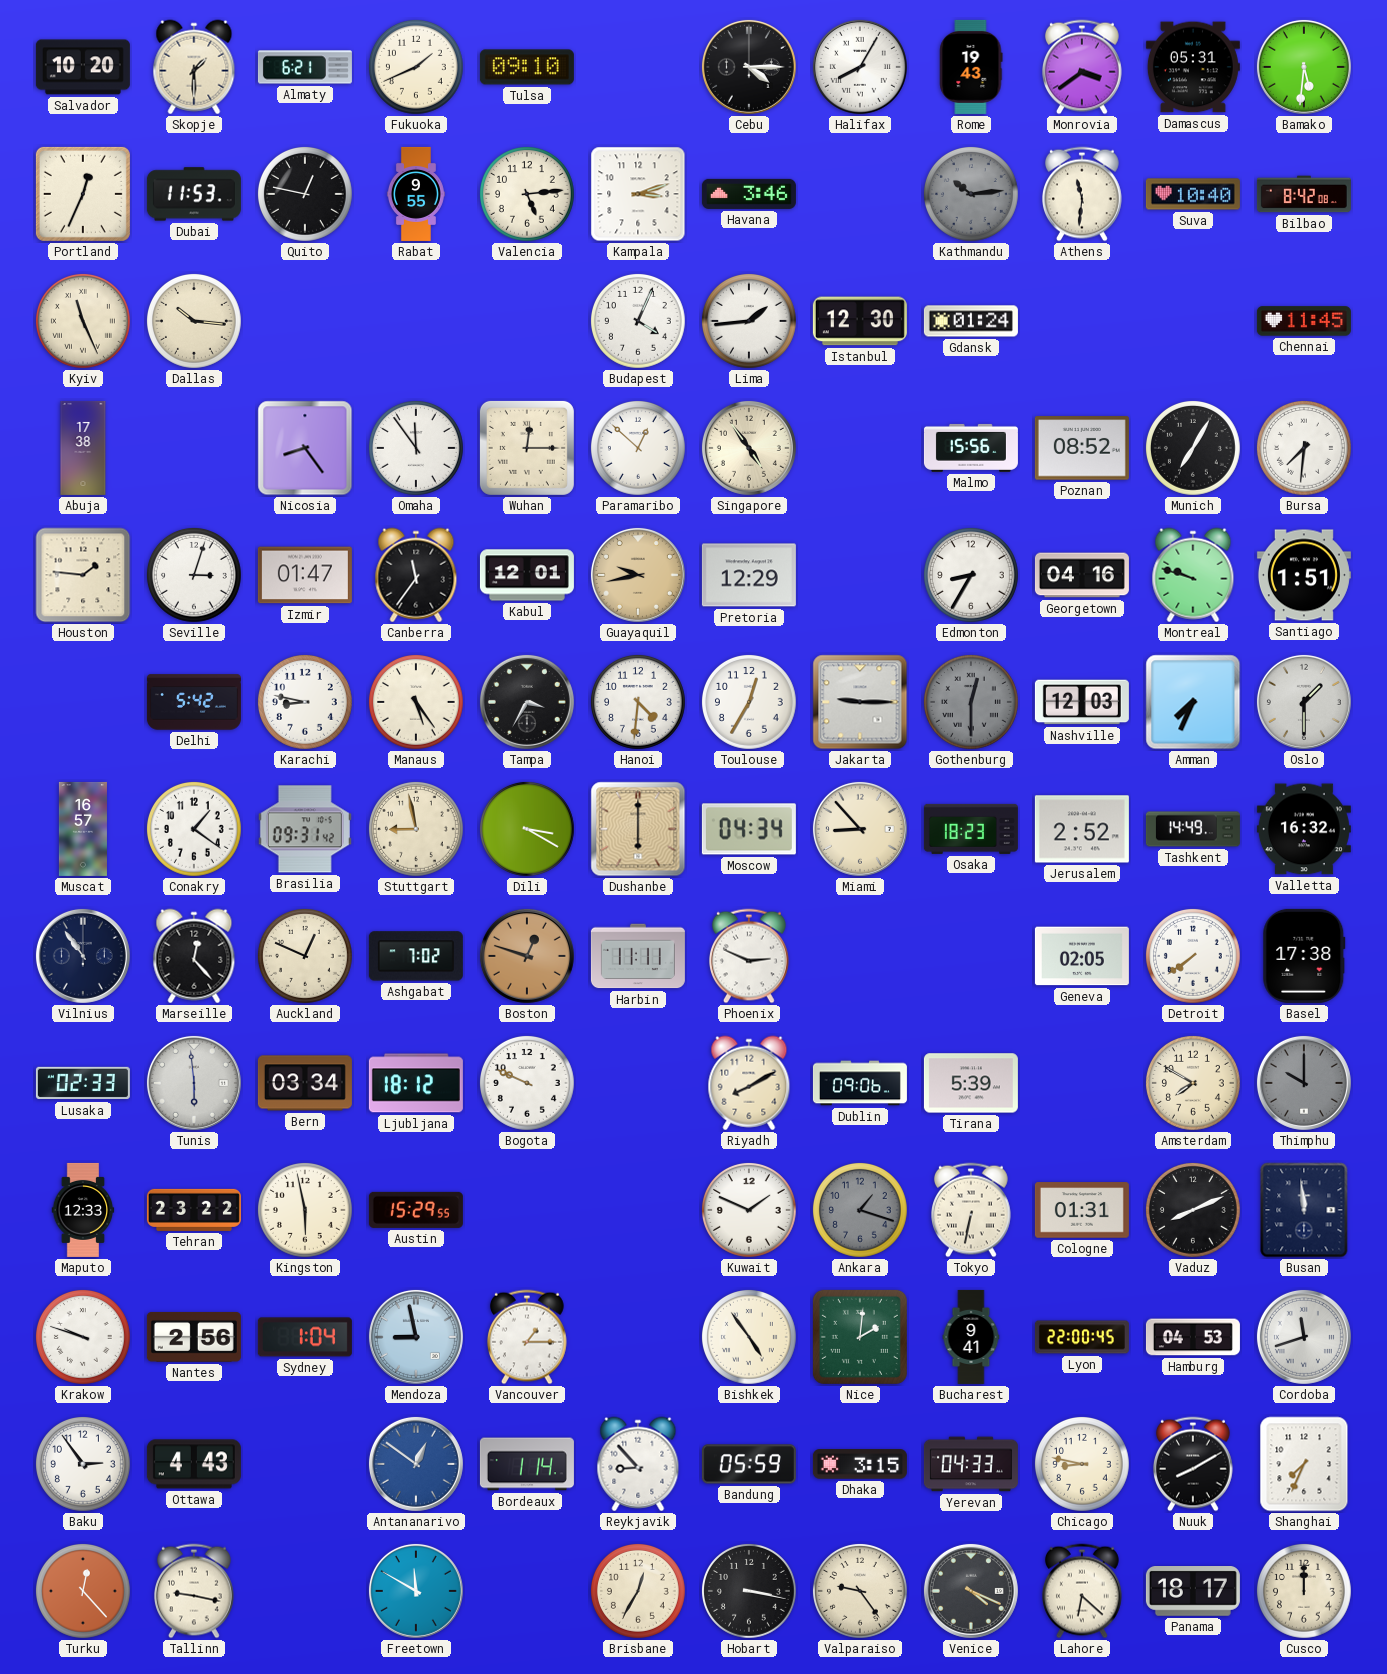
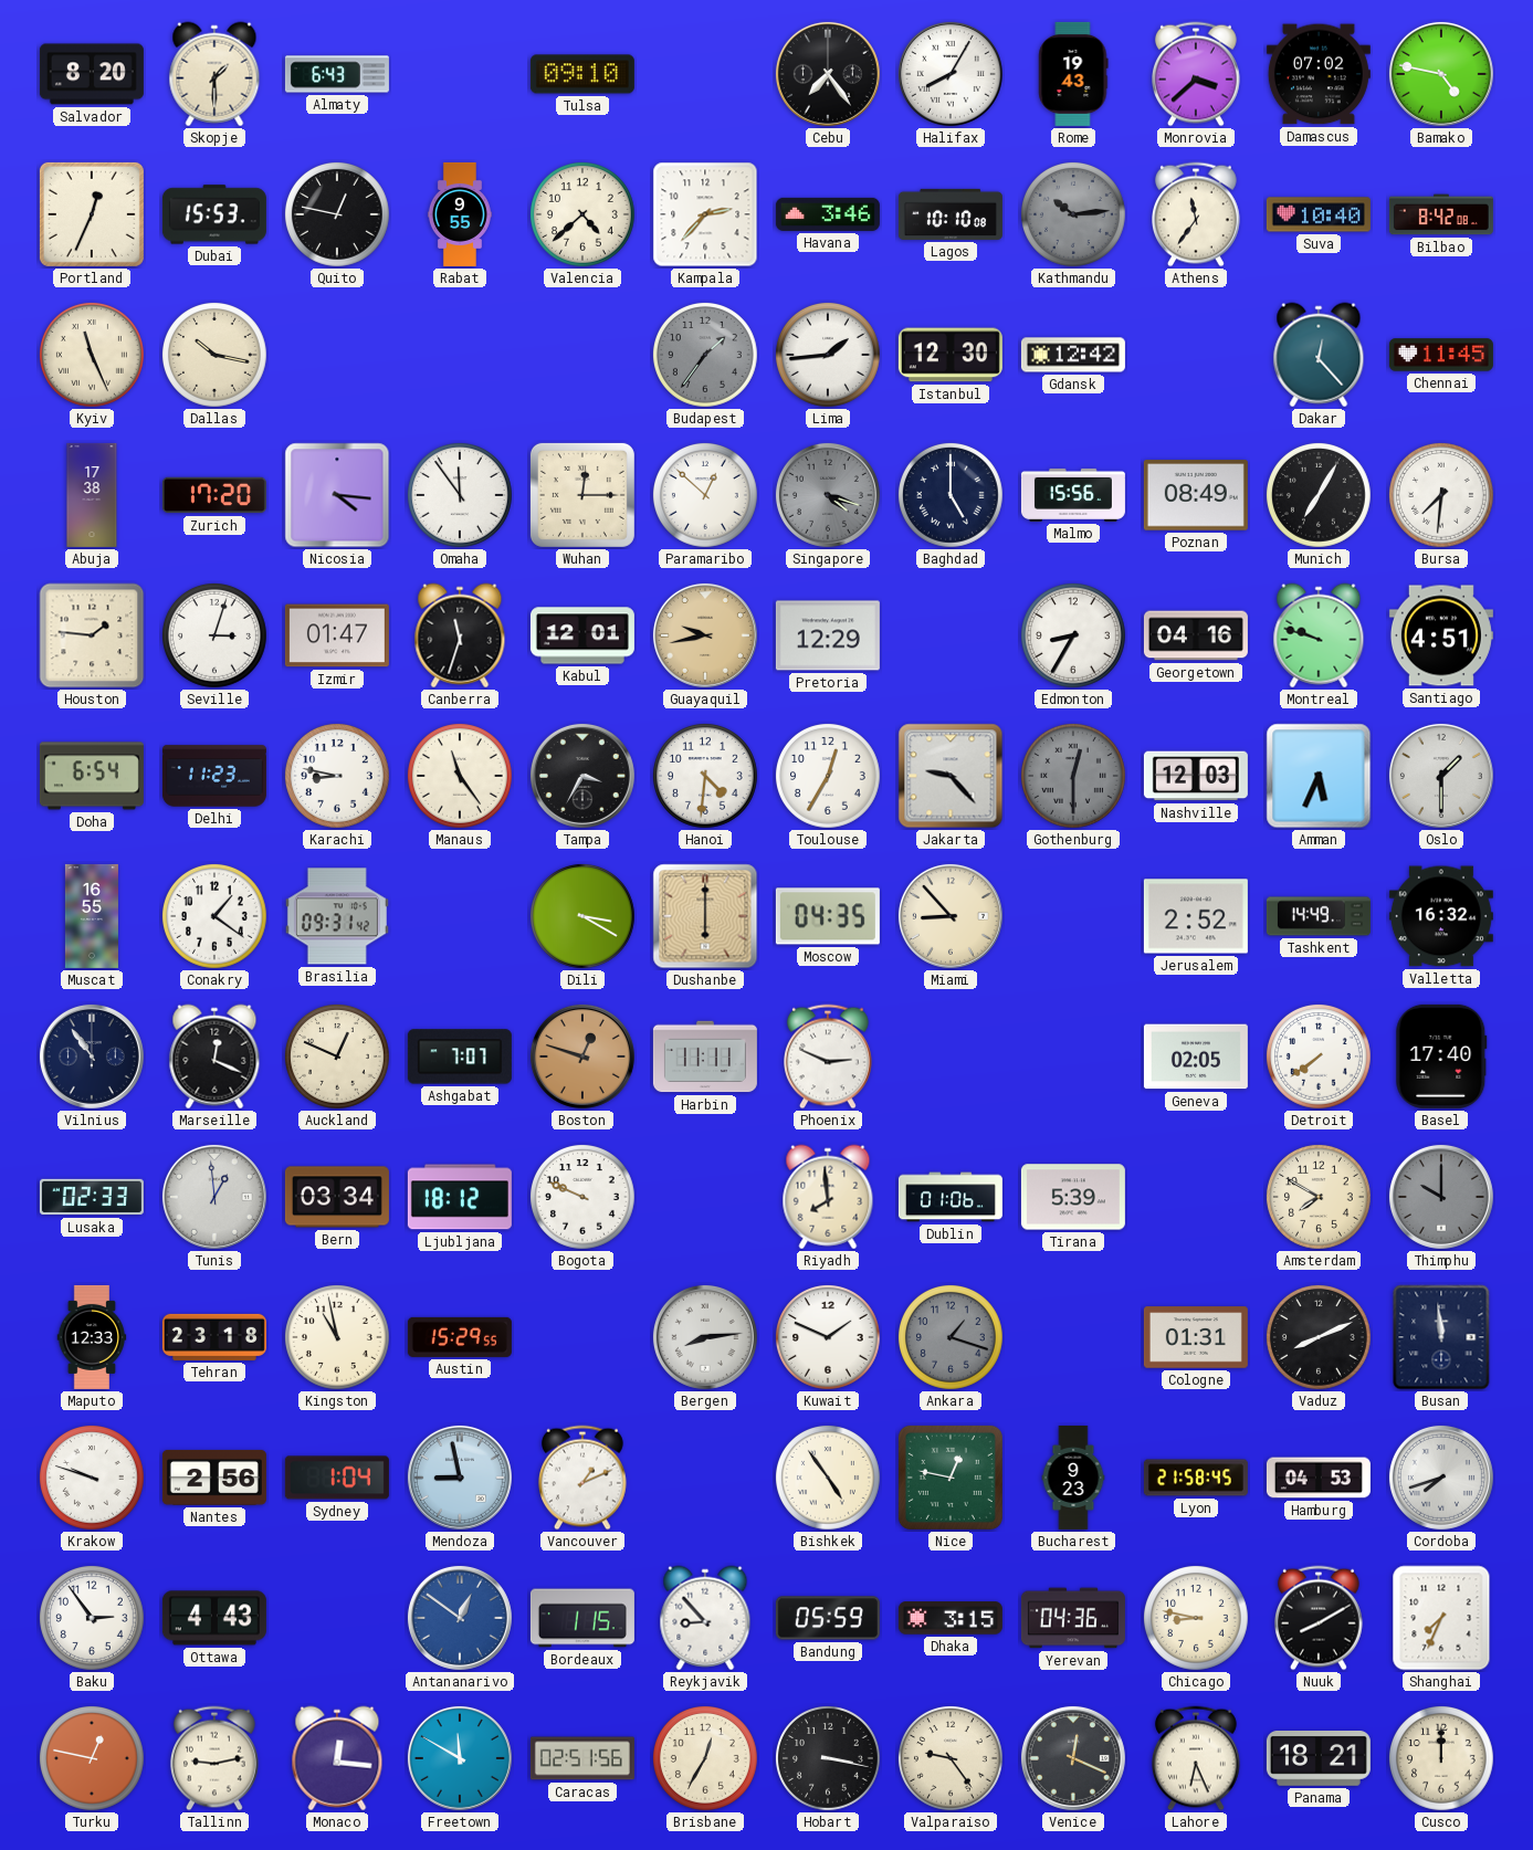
Salvador: 10:20 -> 8:20
Almaty: 6:21 -> 6:43
Fukuoka: 1:41 -> none
Cebu: 4:15 -> 7:24
Monrovia: 3:39 -> 3:38
Damascus: 05:31 -> 07:02
Bamako: 5:31 -> 4:47
Dubai: 11:53 -> 15:53
Valencia: 5:14 -> 4:38
Kampala: 3:12 -> 2:37
Lagos: none -> 10:10
Athens: 11:31 -> 11:36
Dallas: 10:16 -> 10:17
Budapest: 4:04 -> 1:36
Budapest dial: white -> grey
Gdansk: 01:24 -> 12:42
Dakar: none -> 12:23
Zurich: none -> 17:20
Nicosia: 8:24 -> 4:16
Singapore: 4:54 -> 4:18
Singapore dial: cream -> grey
Baghdad: none -> 5:00
Poznan: 08:52 -> 08:49
Canberra: 11:36 -> 11:33
Santiago: 1:51 -> 4:51
Doha: none -> 6:54
Delhi: 5:42 -> 11:23
Manaus: 5:24 -> 11:24
Jakarta: 9:15 -> 9:23
Amman: 7:34 -> 5:34
Muscat: 16:57 -> 16:55
Stuttgart: 8:58 -> none
Moscow: 04:34 -> 04:35
Osaka: 18:23 -> none
Marseille: 12:23 -> 12:19
Ashgabat: 7:02 -> 7:07
Basel: 17:38 -> 17:40
Tunis: 5:59 -> 12:59
Riyadh: 8:10 -> 7:59
Dublin: 09:06 -> 01:06
Tehran: 23:22 -> 23:18
Kingston: 5:58 -> 10:58
Bergen: none -> 8:14
Tokyo: 6:32 -> none
Vancouver: 1:15 -> 1:11
Nice: 2:01 -> 12:47
Bucharest: 9:41 -> 9:23
Lyon: 22:00 -> 21:58
Cordoba: 11:42 -> 7:42
Bordeaux: 1:14 -> 1:15
Yerevan: 04:33 -> 04:36
Turku: 12:23 -> 12:47
Tallinn: 9:17 -> 9:13
Monaco: none -> 12:16
Caracas: none -> 02:51
Venice: 4:19 -> 12:19
Lahore: 6:22 -> 6:26
Panama: 18:17 -> 18:21
